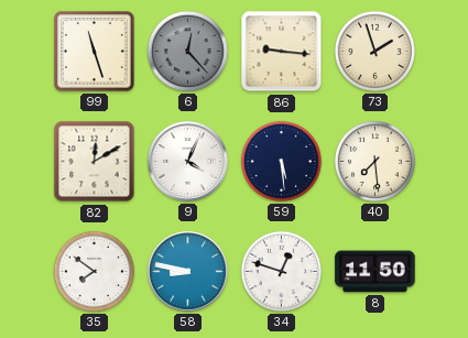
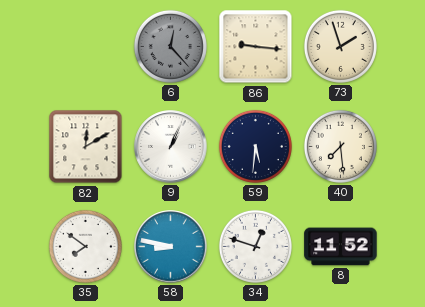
99: 11:27 -> none
9: 4:04 -> 1:04
59: 5:29 -> 5:31
8: 11:50 -> 11:52
